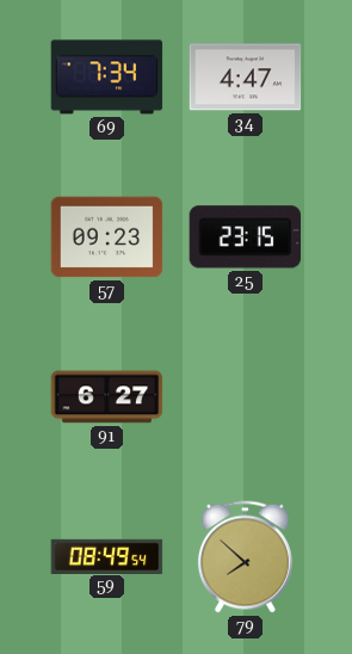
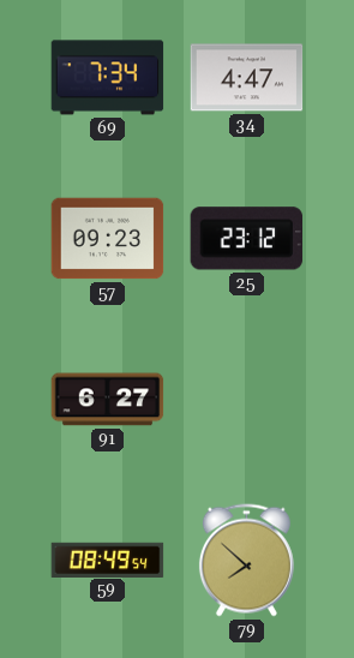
25: 23:15 -> 23:12
